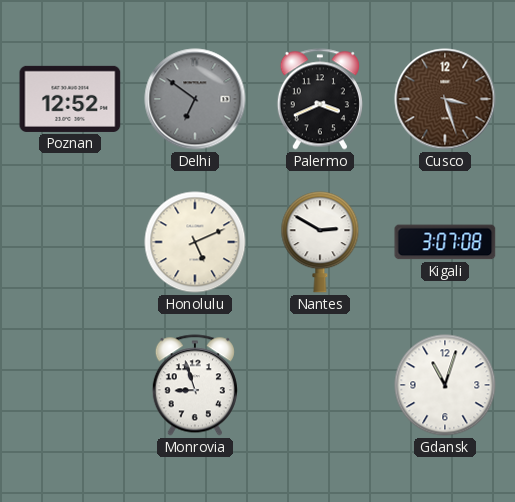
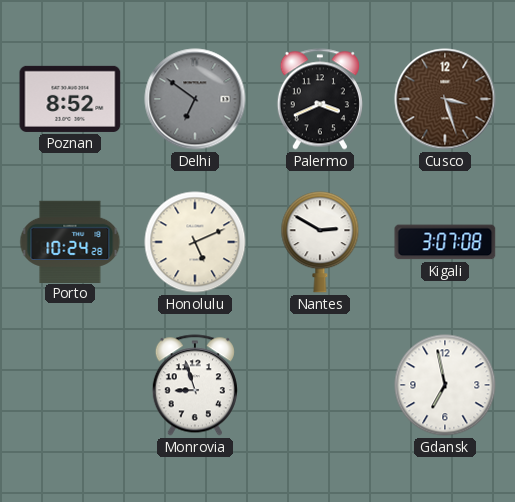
Poznan: 12:52 -> 8:52
Porto: none -> 10:24
Gdansk: 11:03 -> 6:58
